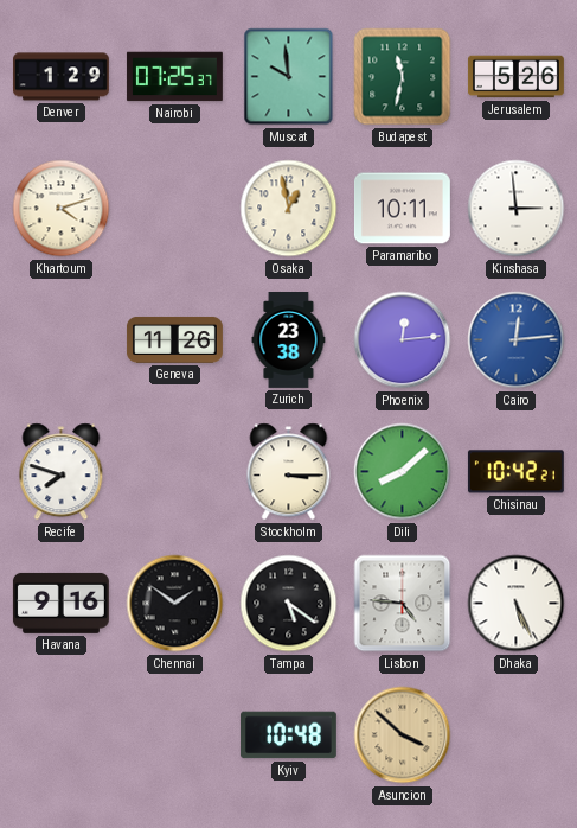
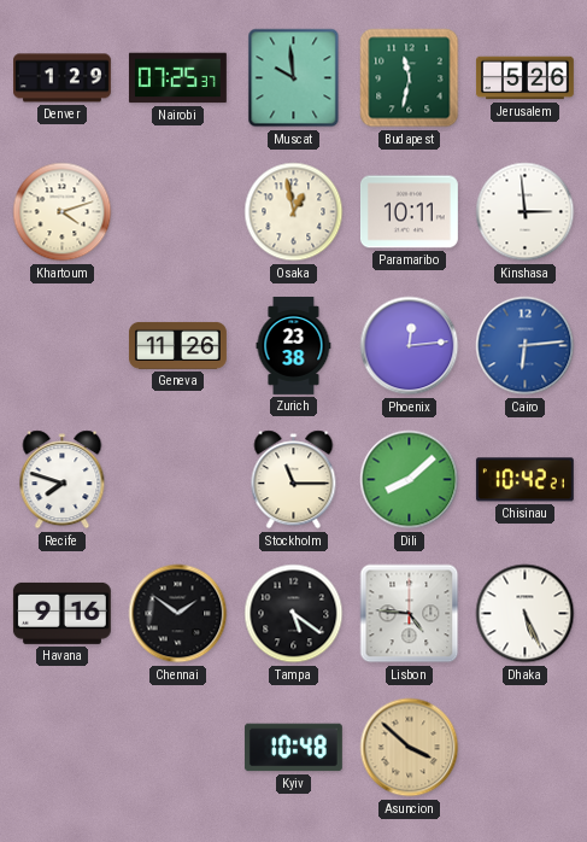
Cairo: 12:14 -> 6:14
Stockholm: 3:15 -> 11:15
